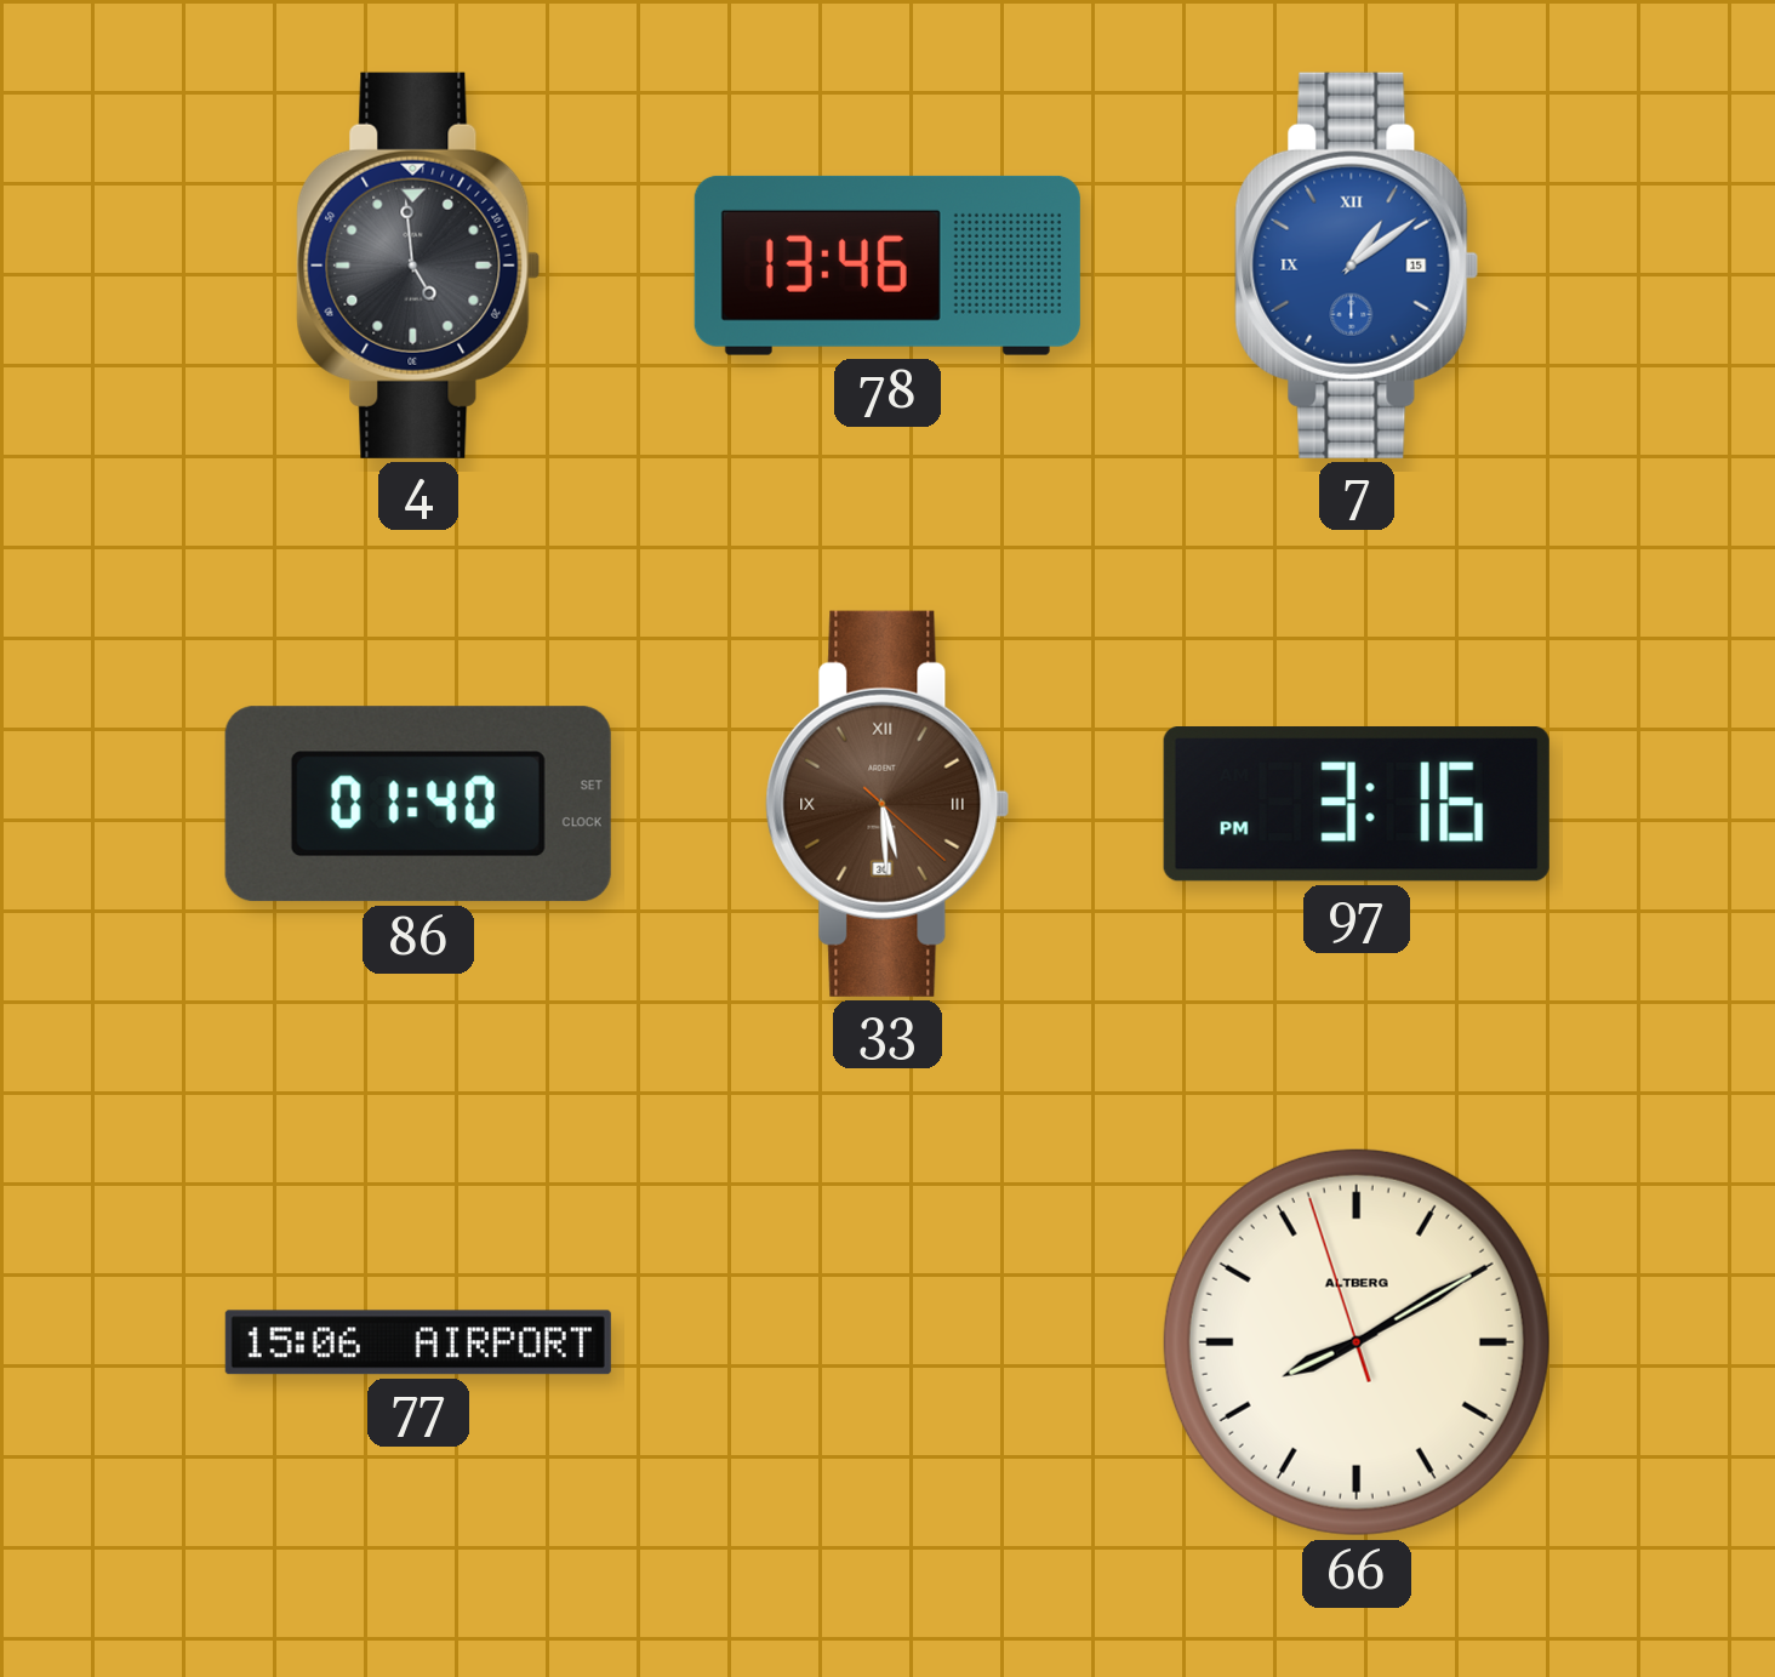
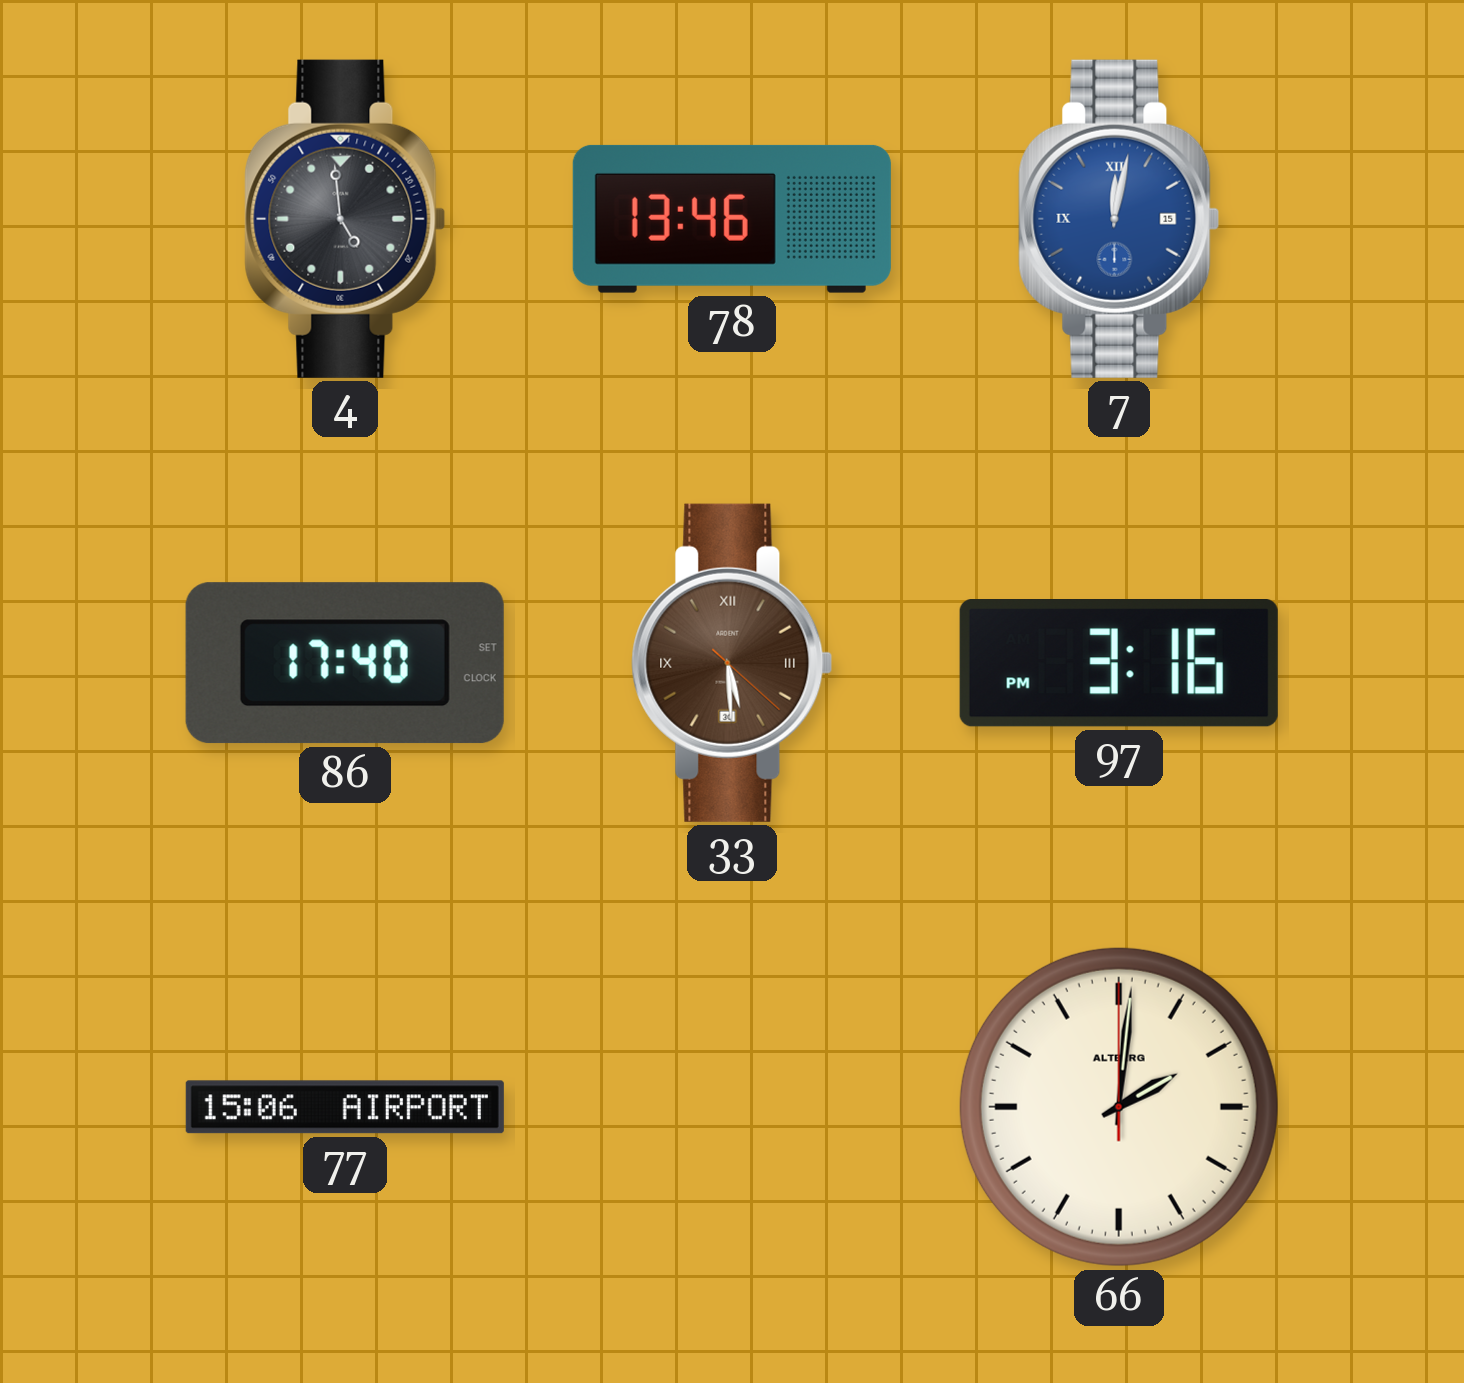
7: 1:09 -> 12:02
86: 01:40 -> 17:40
66: 8:09 -> 2:01
